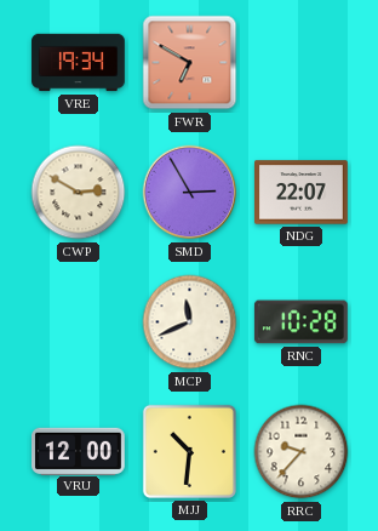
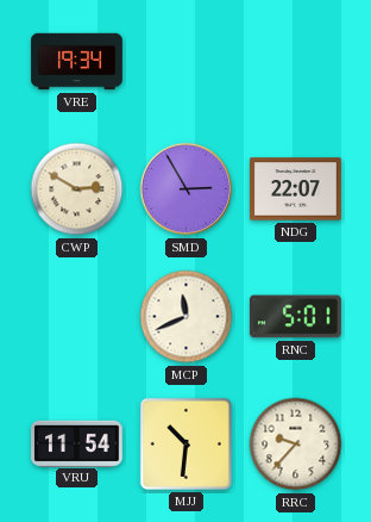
FWR: 6:50 -> none
RNC: 10:28 -> 5:01
VRU: 12:00 -> 11:54
